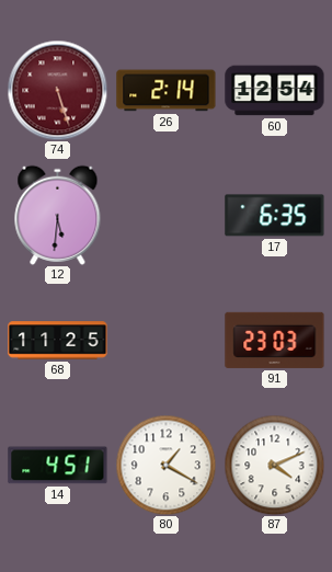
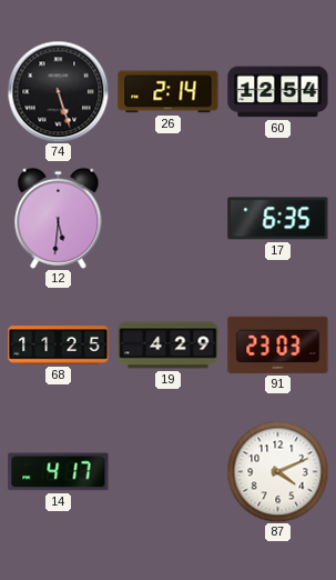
74 dial: burgundy -> black
19: none -> 4:29
14: 4:51 -> 4:17
80: 1:20 -> none
